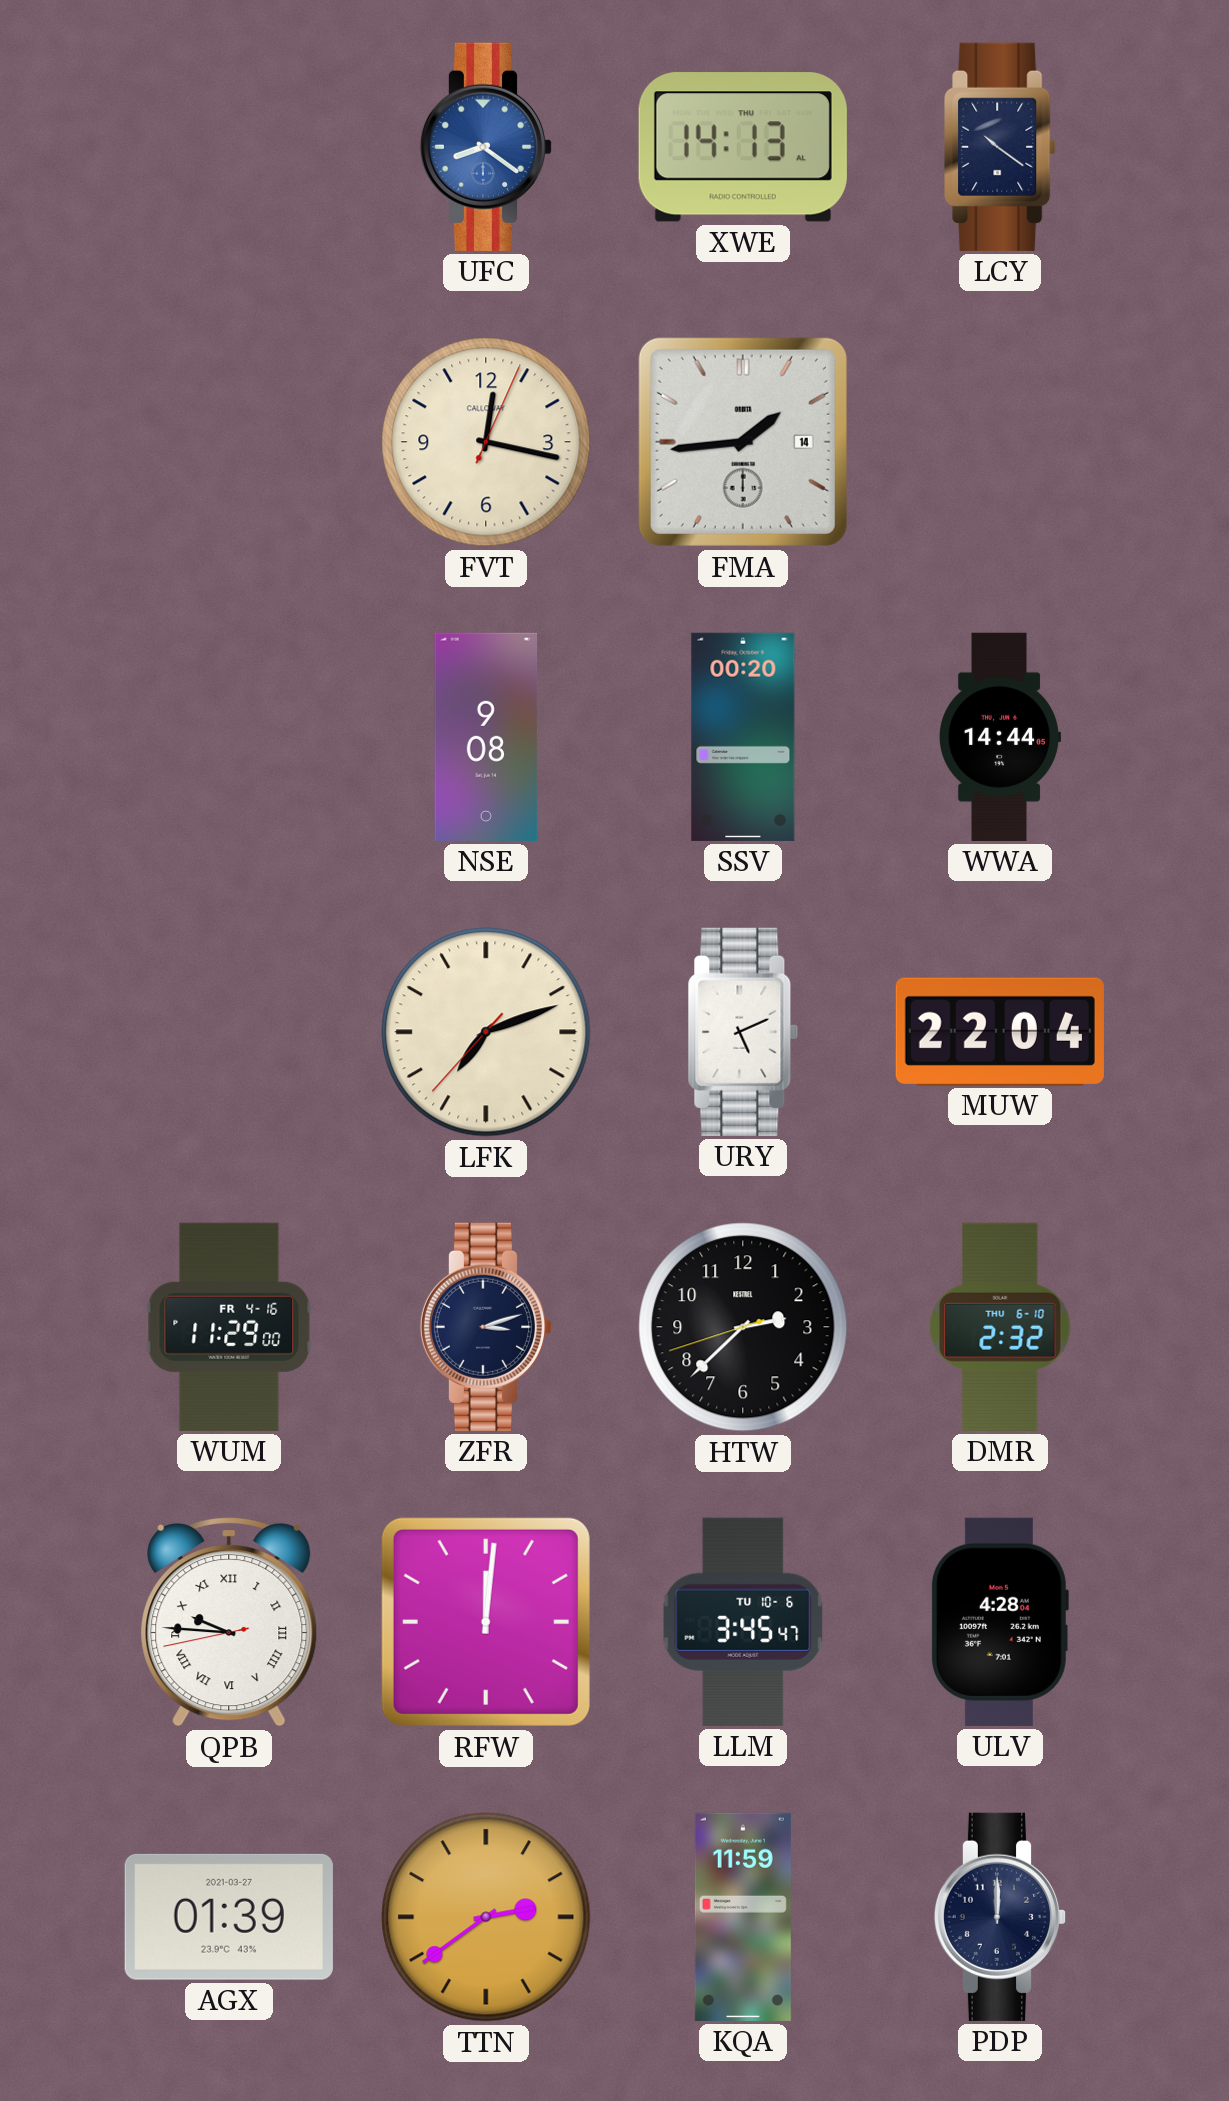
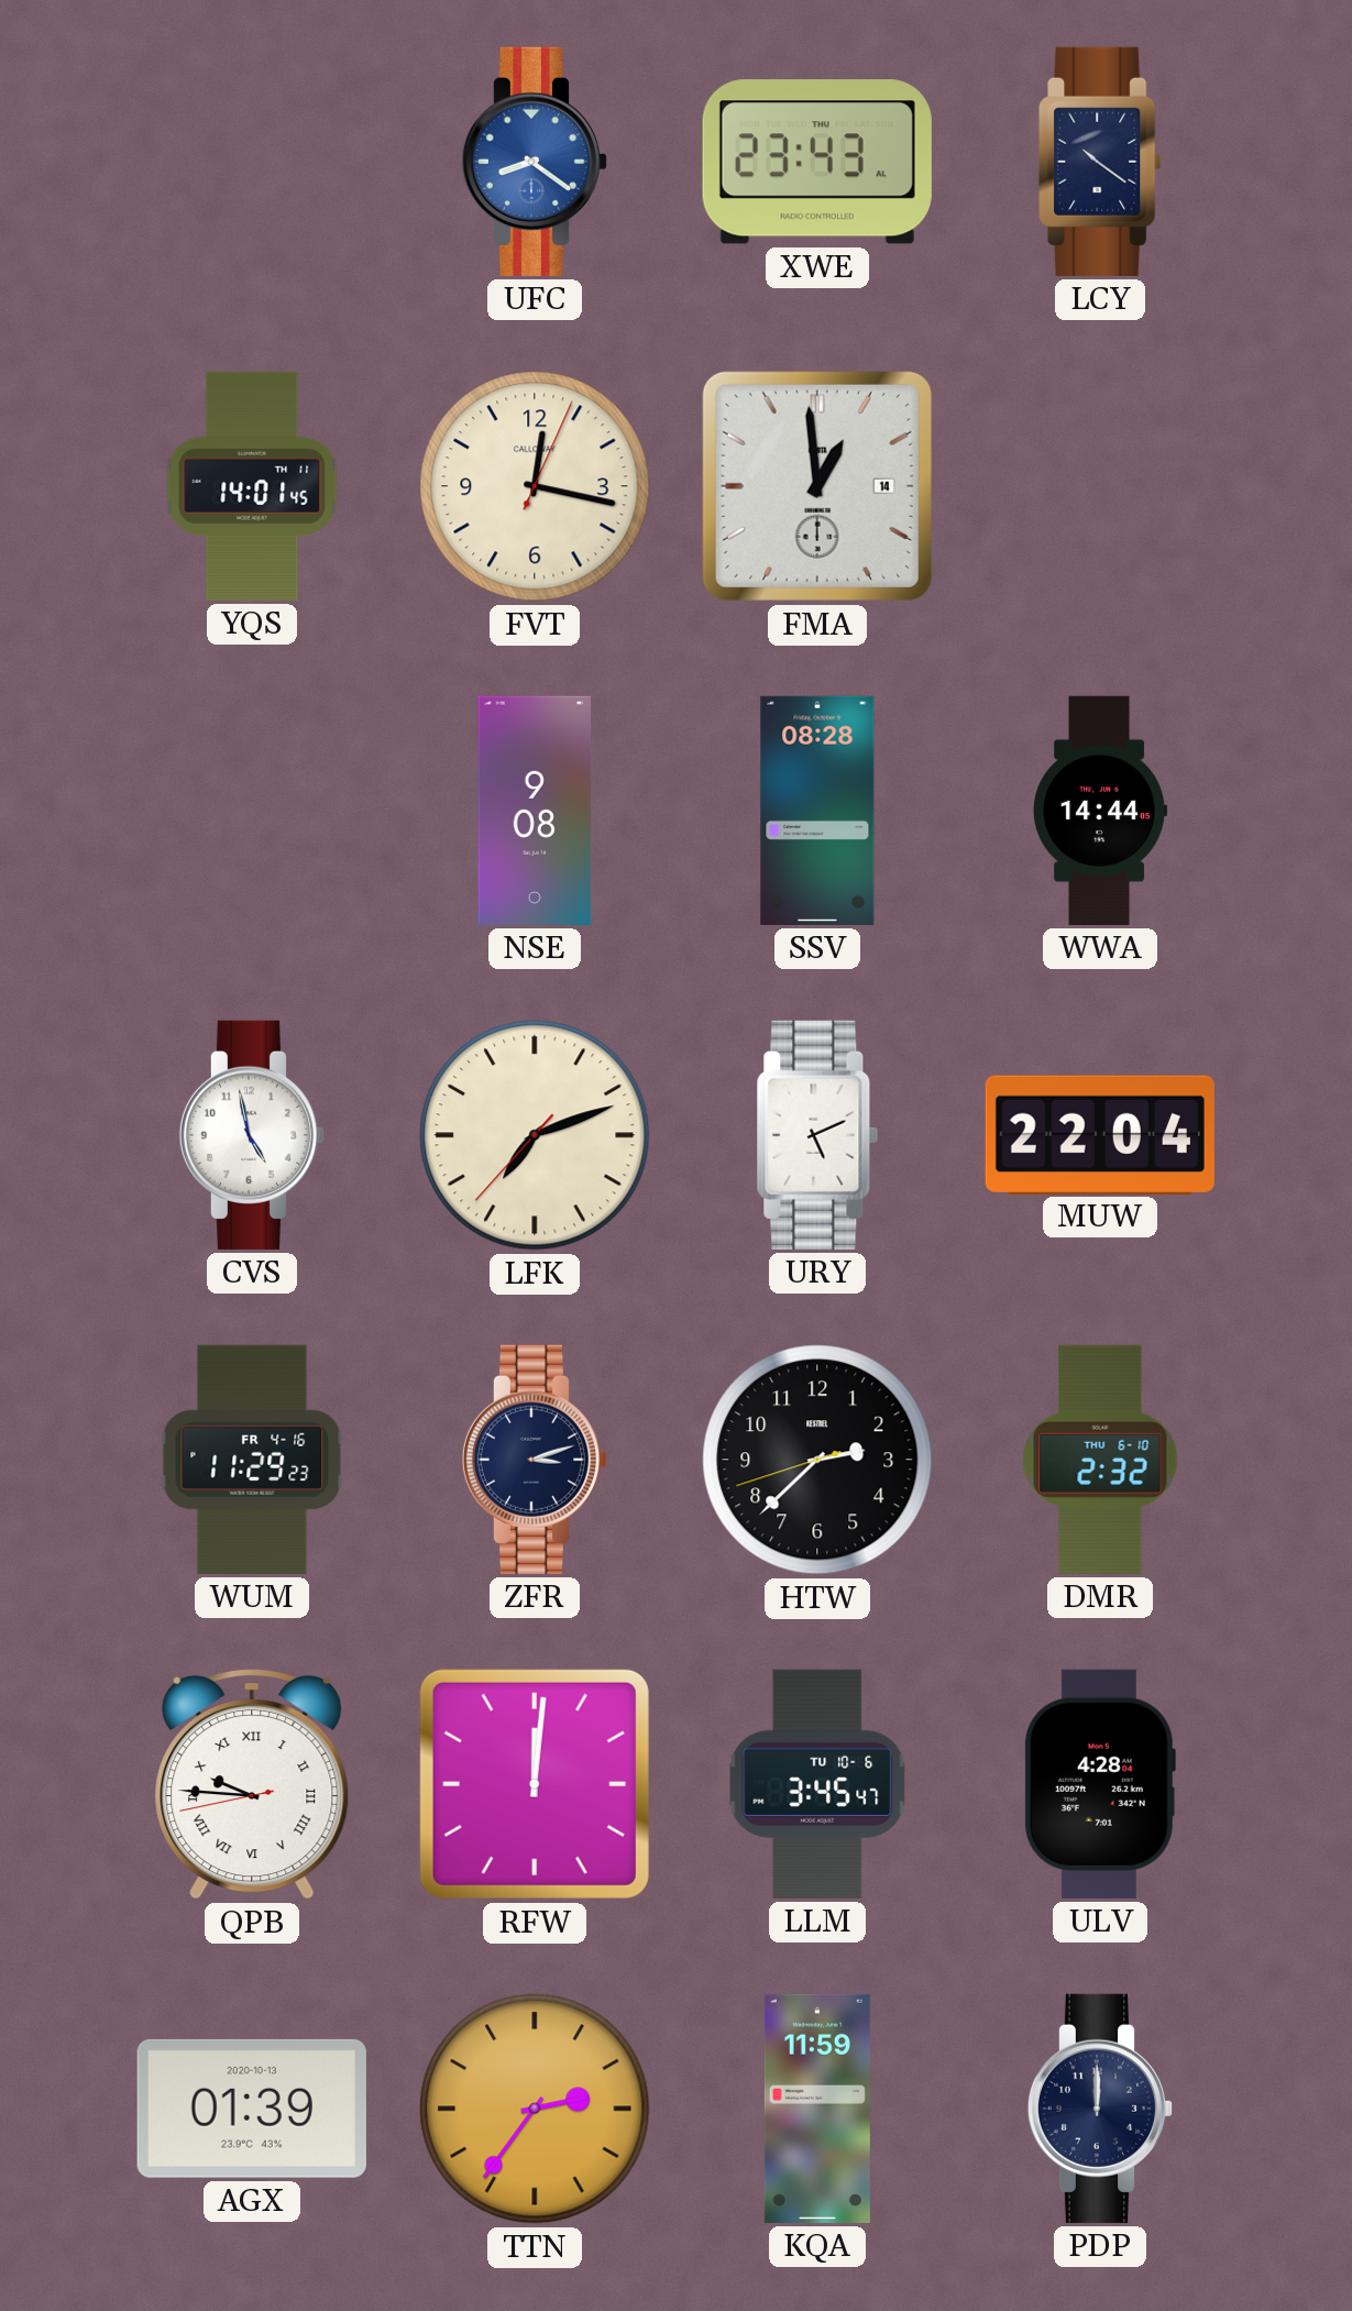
XWE: 14:13 -> 23:43
YQS: none -> 14:01
FMA: 1:44 -> 12:59
SSV: 00:20 -> 08:28
CVS: none -> 4:58
WUM: 11:29:00 -> 11:29:23
AGX date: 2021-03-27 -> 2020-10-13
TTN: 2:39 -> 2:36
